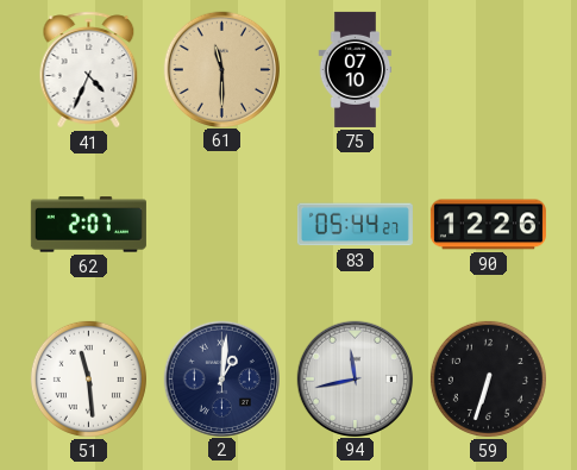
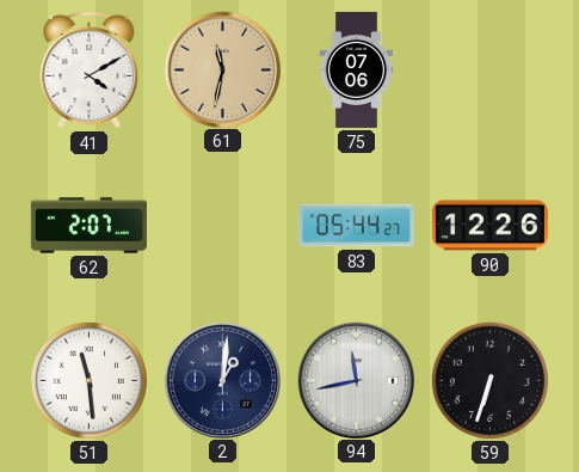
41: 4:34 -> 4:10
61: 11:30 -> 11:32
75: 07:10 -> 07:06
